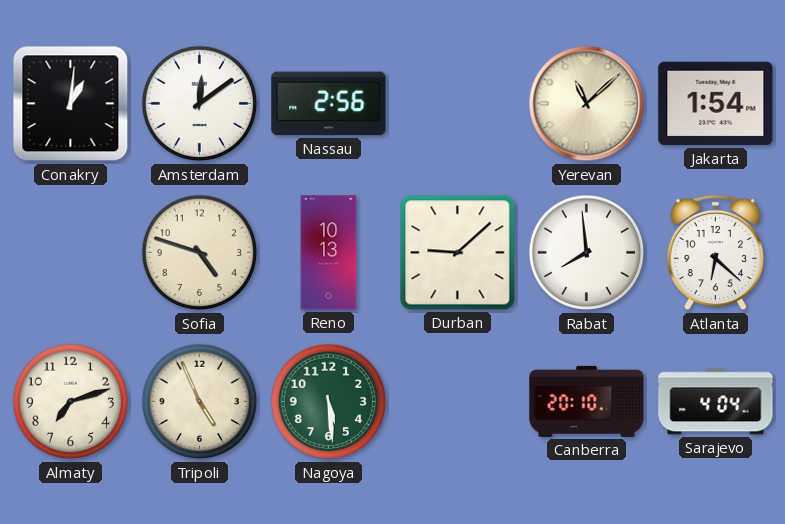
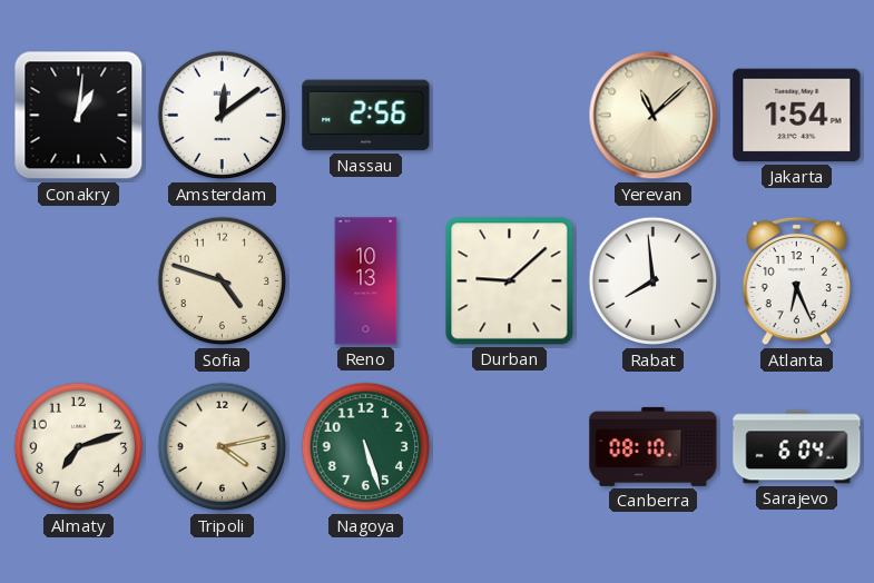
Atlanta: 6:22 -> 6:26
Tripoli: 4:56 -> 4:13
Nagoya: 5:29 -> 5:27
Canberra: 20:10 -> 08:10
Sarajevo: 4:04 -> 6:04
